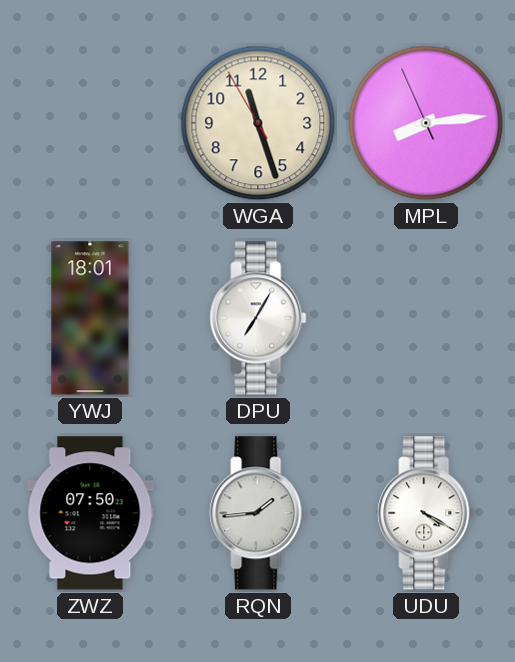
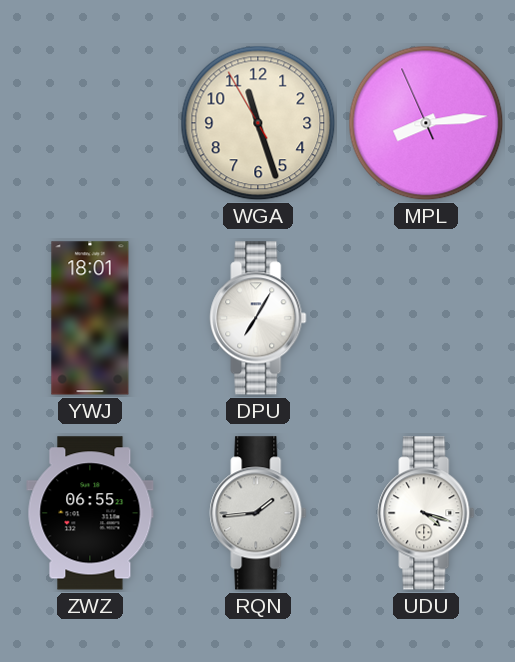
ZWZ: 07:50 -> 06:55
UDU: 4:20 -> 4:18
